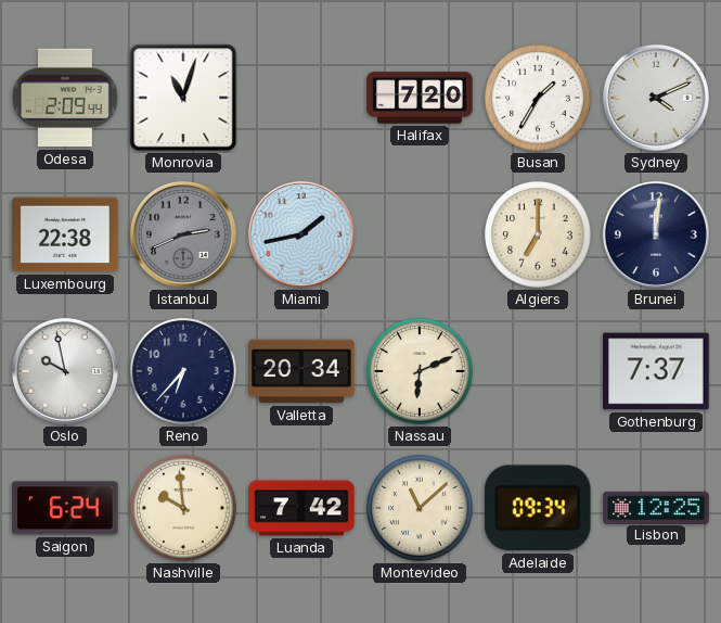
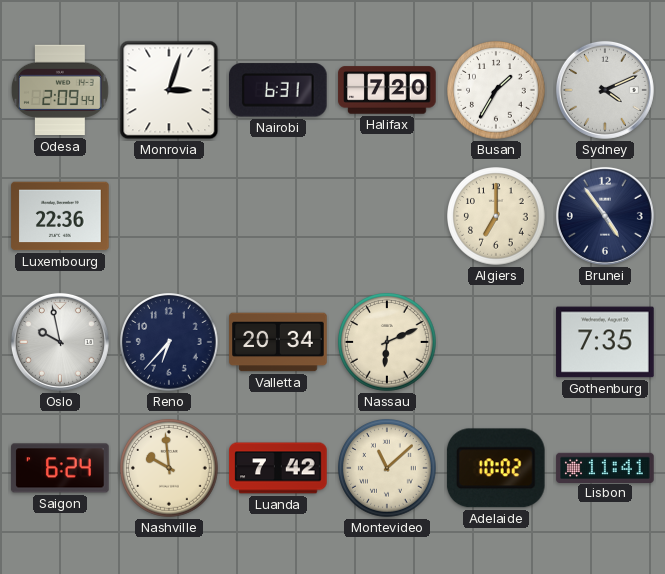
Monrovia: 11:03 -> 3:03
Nairobi: none -> 6:31
Luxembourg: 22:38 -> 22:36
Istanbul: 2:41 -> none
Miami: 1:43 -> none
Brunei: 12:01 -> 4:54
Gothenburg: 7:37 -> 7:35
Adelaide: 09:34 -> 10:02
Lisbon: 12:25 -> 11:41
